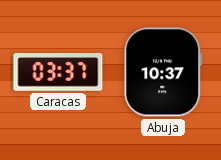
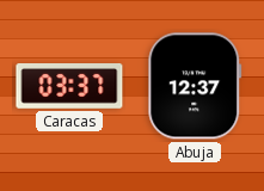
Abuja: 10:37 -> 12:37
